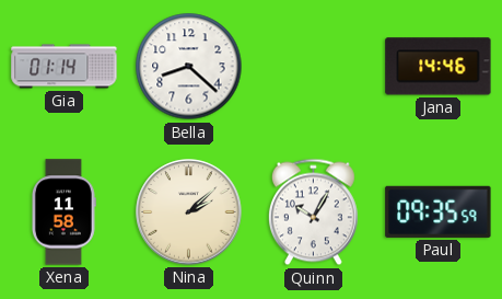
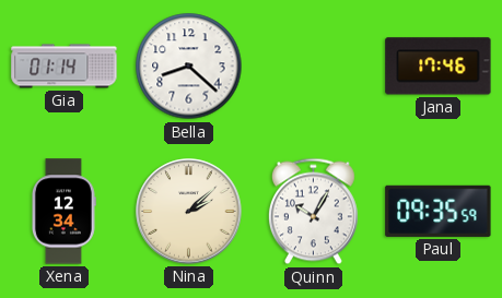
Jana: 14:46 -> 17:46
Xena: 11:58 -> 12:34
